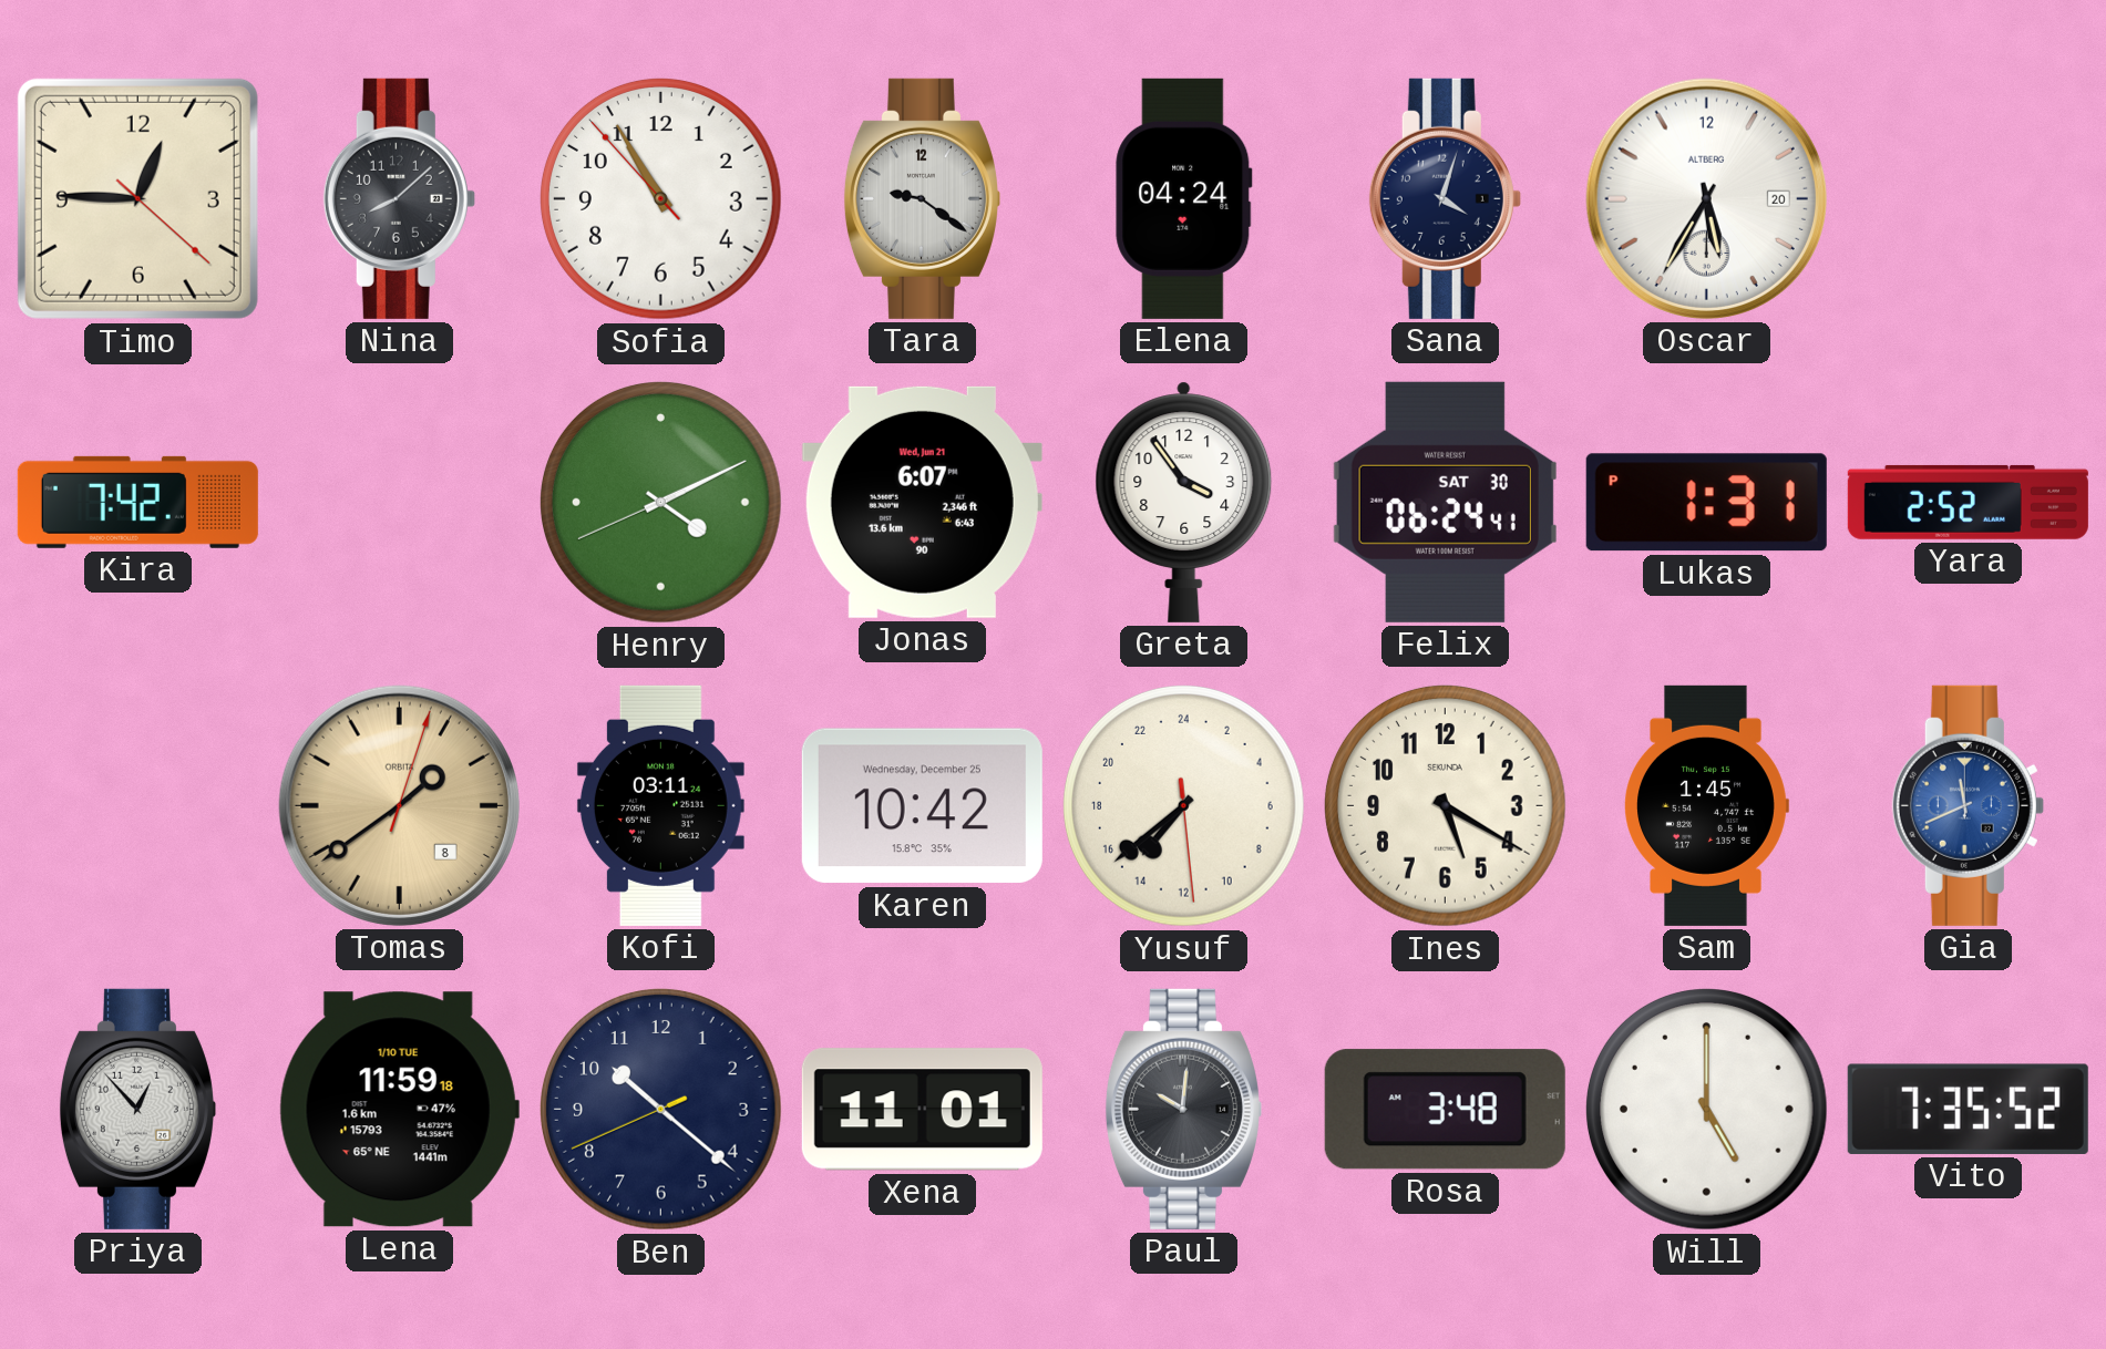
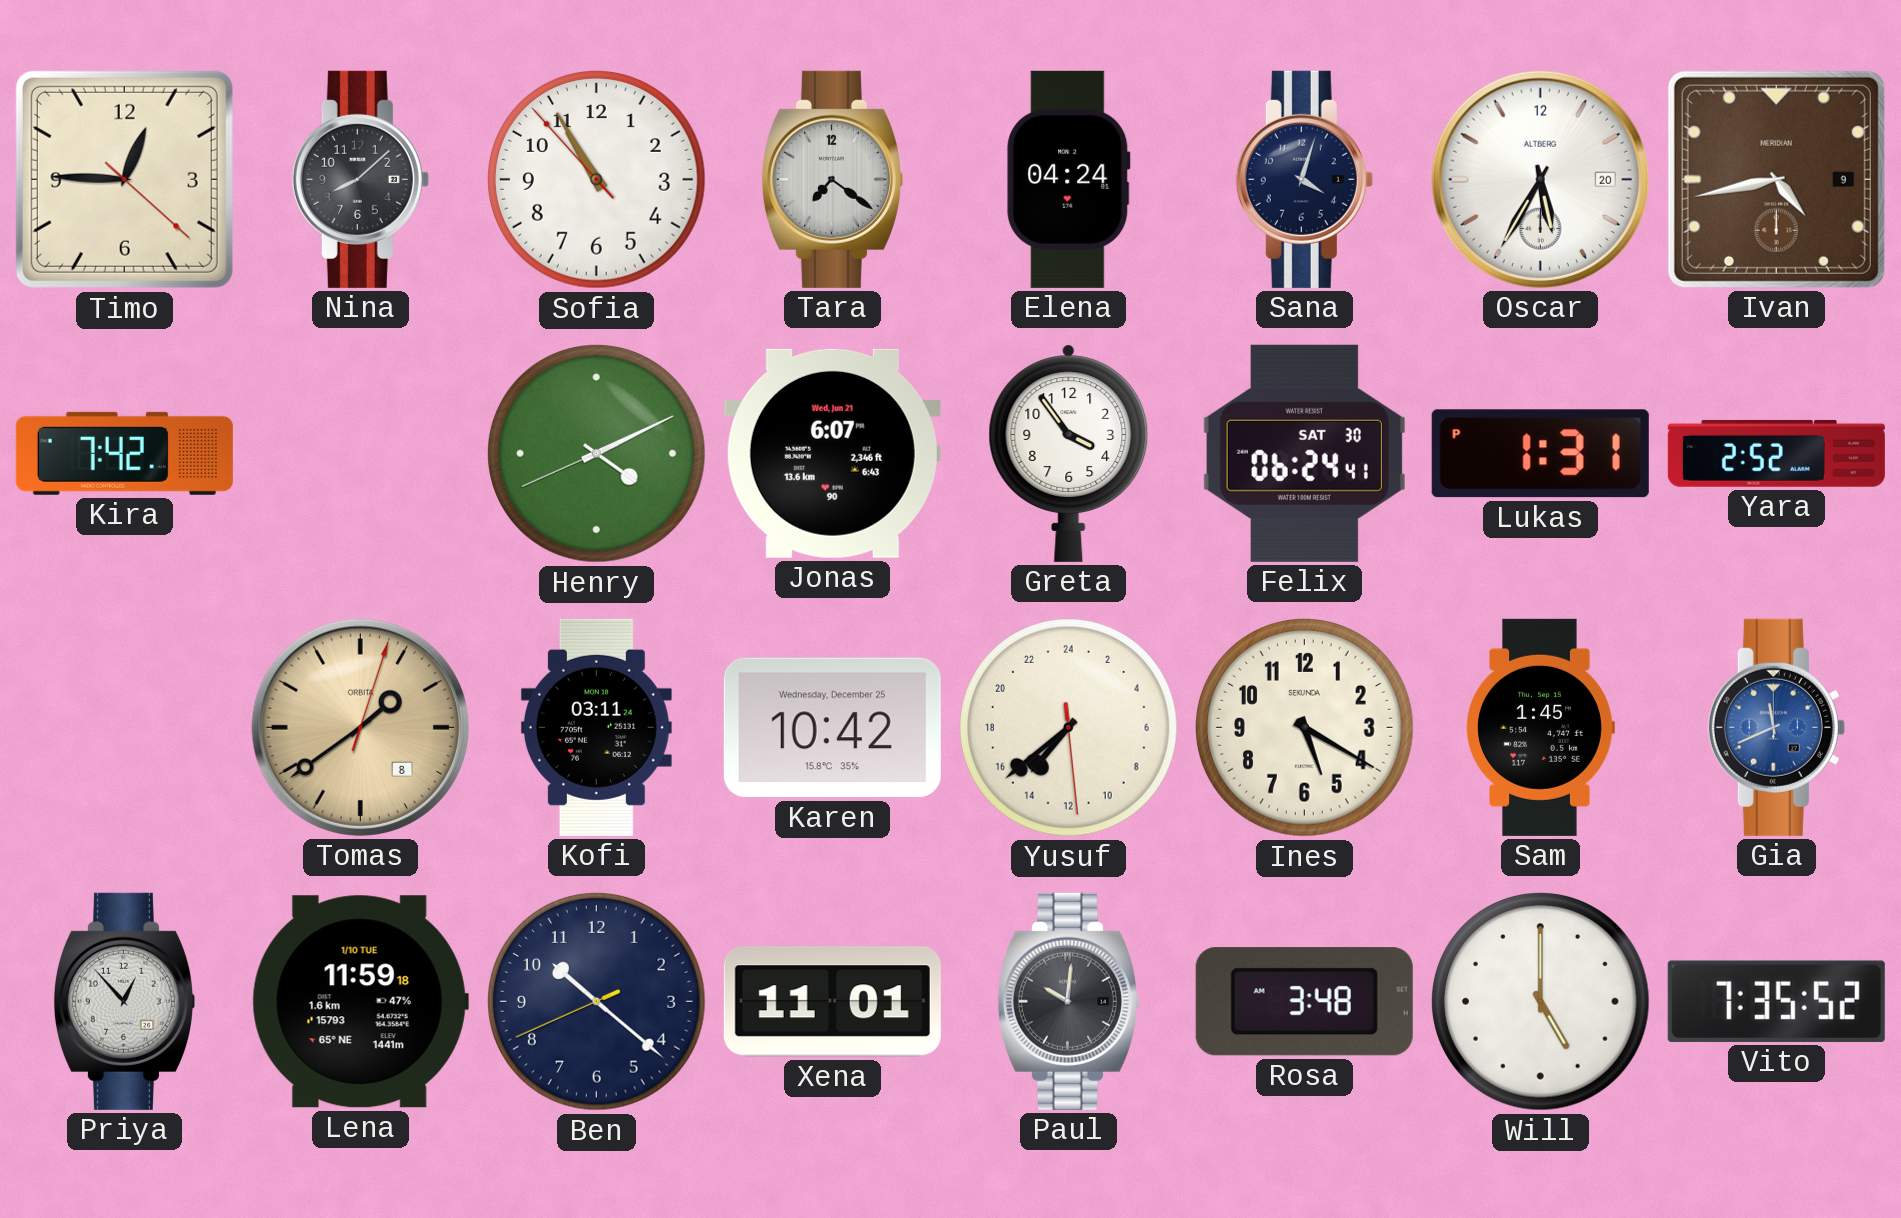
Tara: 9:21 -> 7:21
Ivan: none -> 4:43
